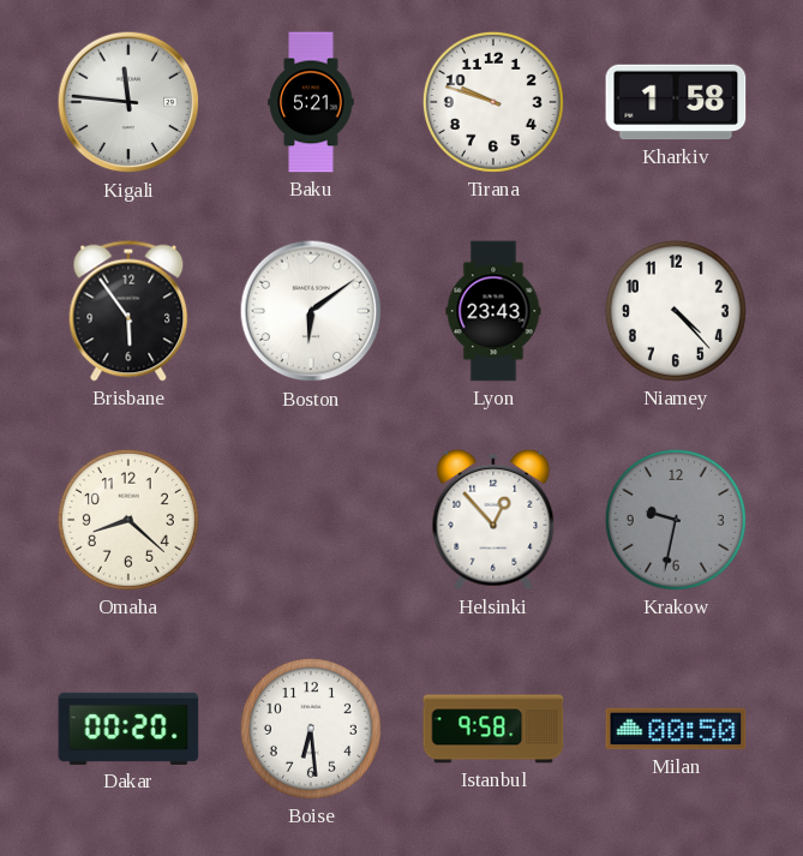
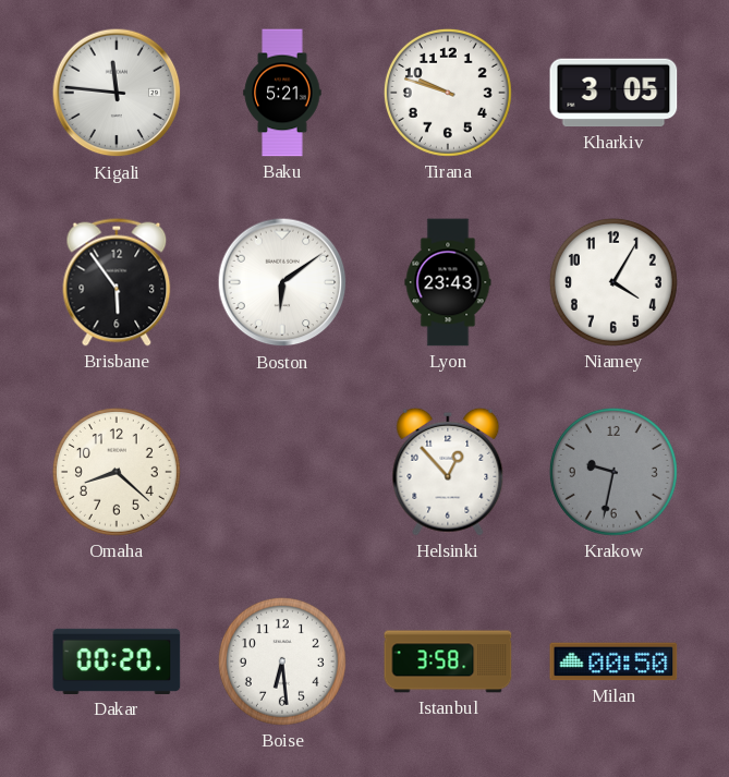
Kharkiv: 1:58 -> 3:05
Niamey: 4:23 -> 4:05
Istanbul: 9:58 -> 3:58
